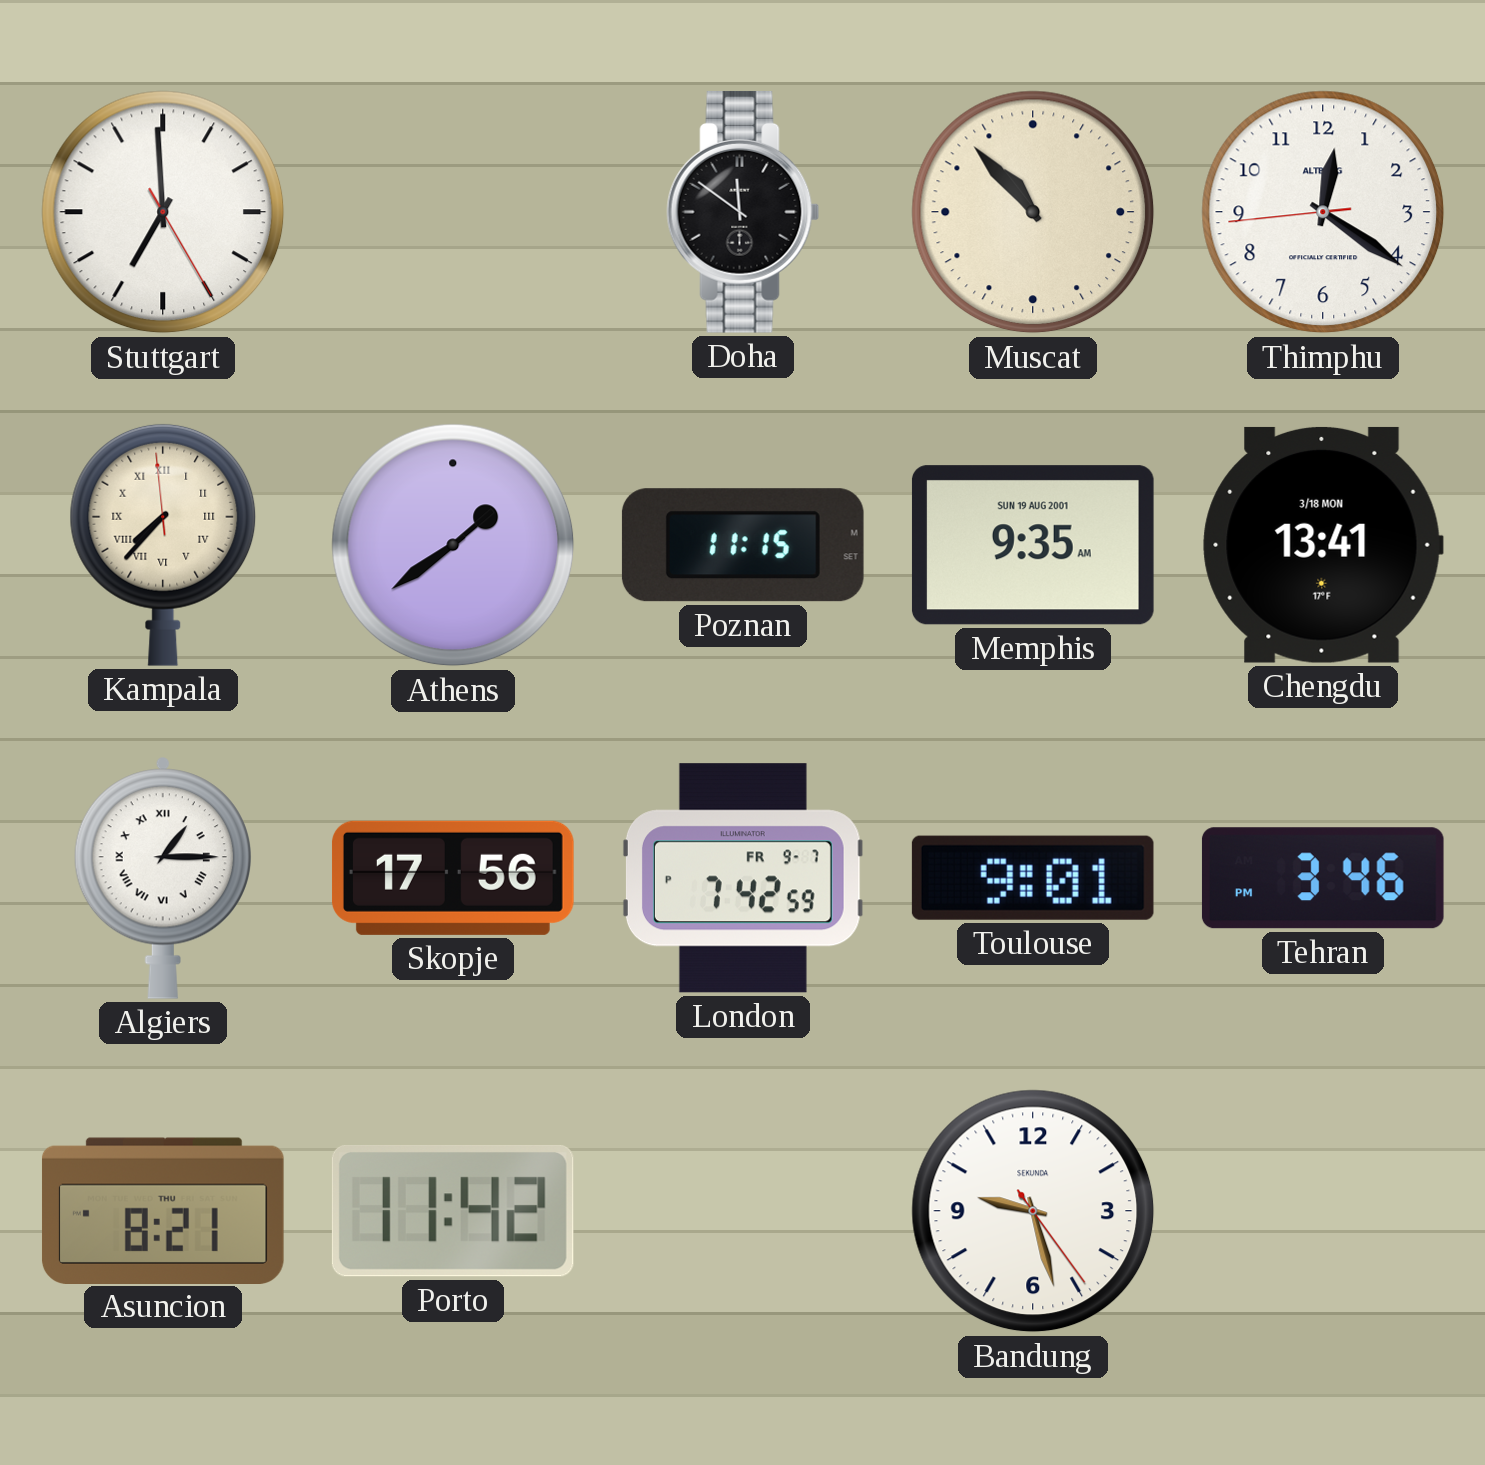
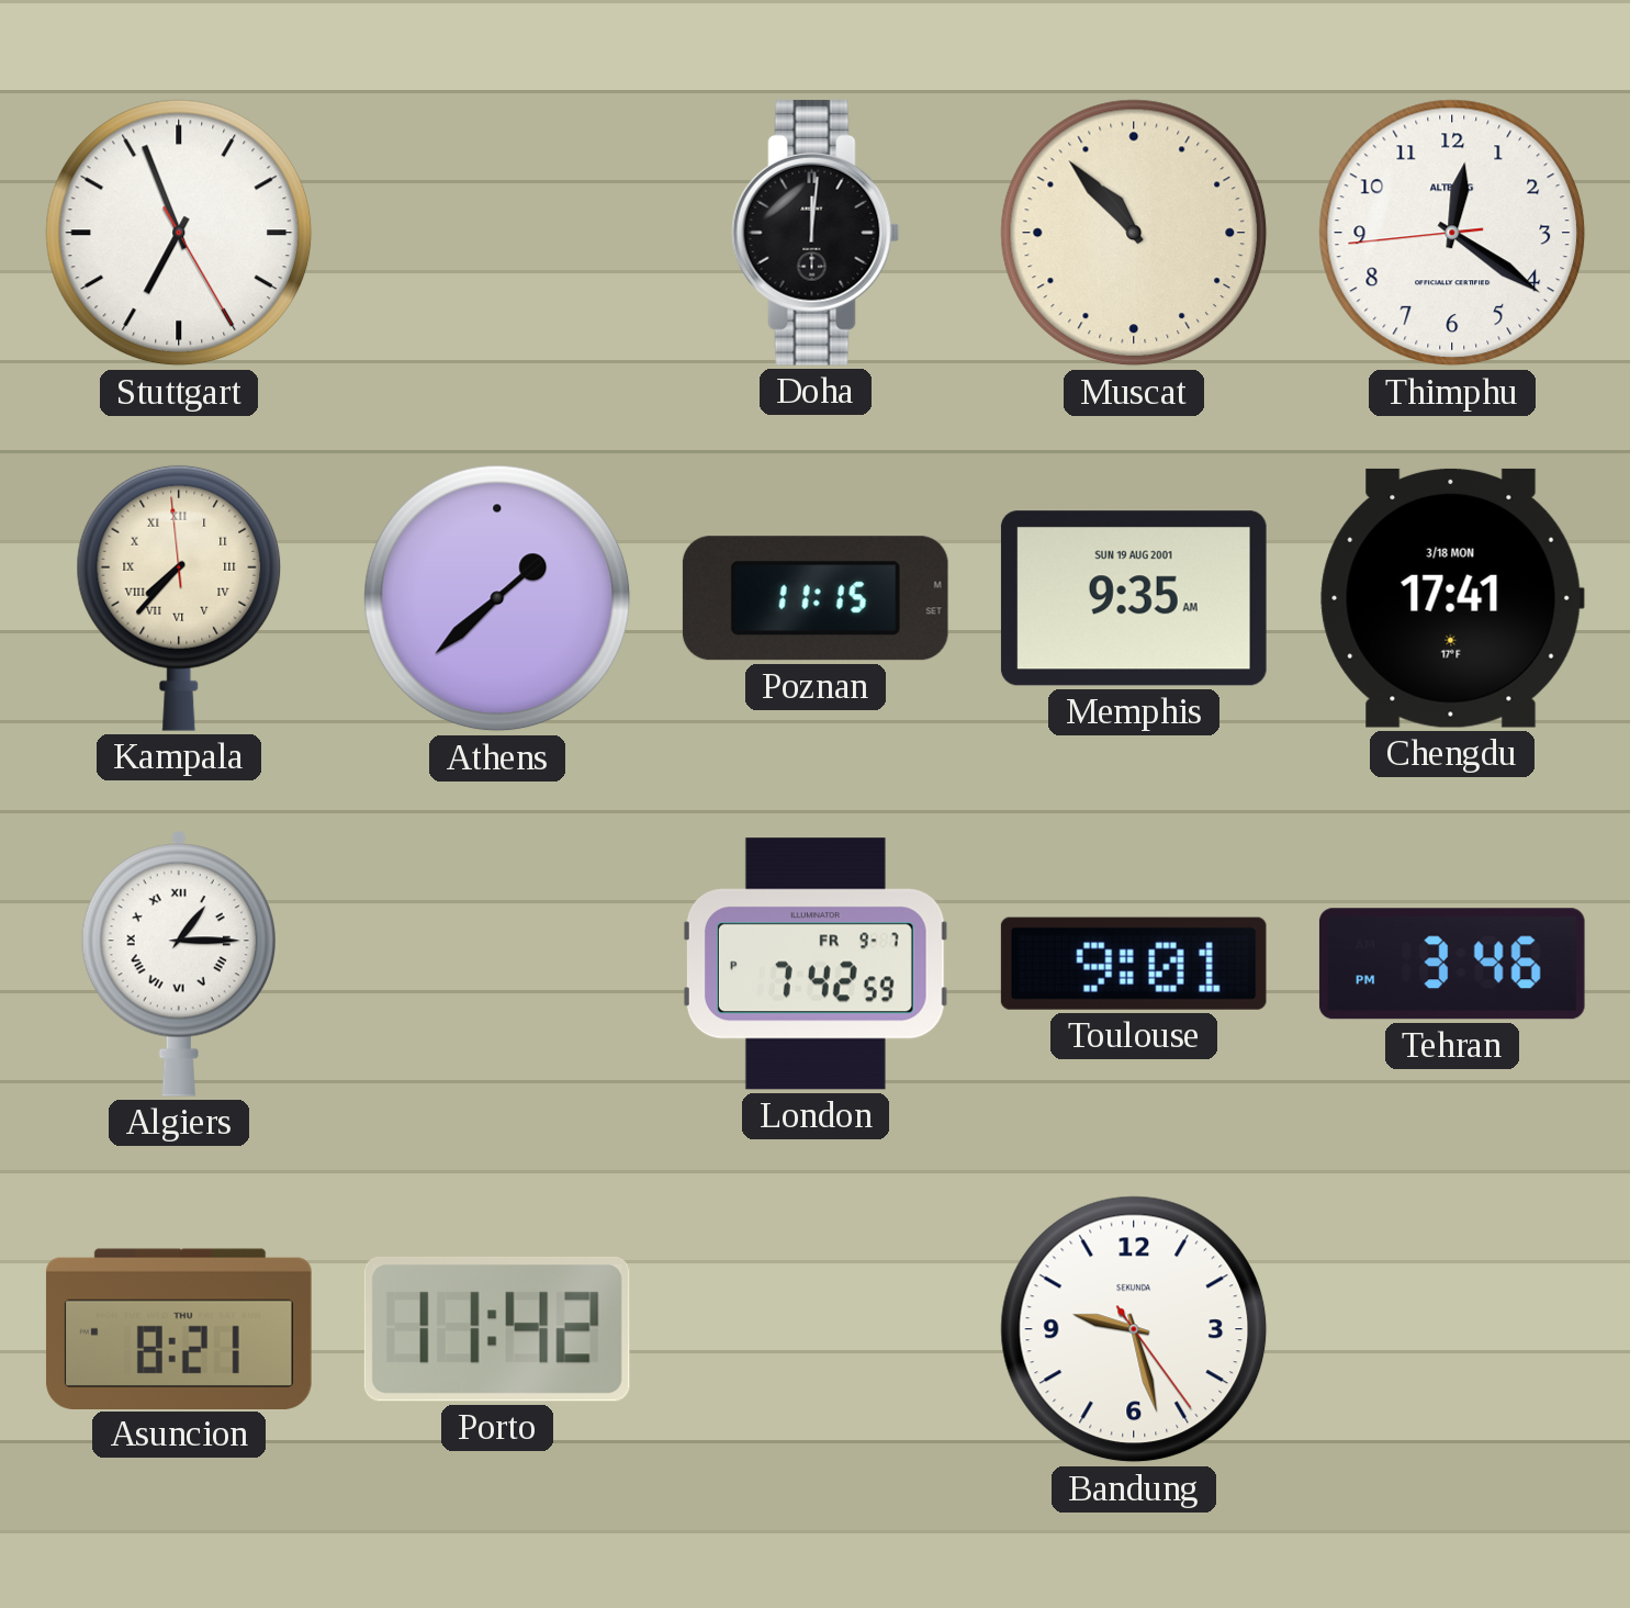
Stuttgart: 6:59 -> 6:56
Doha: 11:51 -> 12:01
Athens: 1:39 -> 1:38
Chengdu: 13:41 -> 17:41
Skopje: 17:56 -> none
